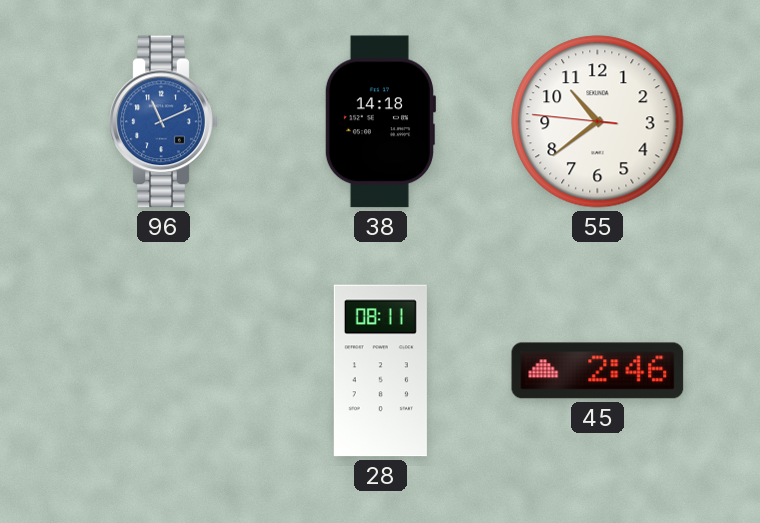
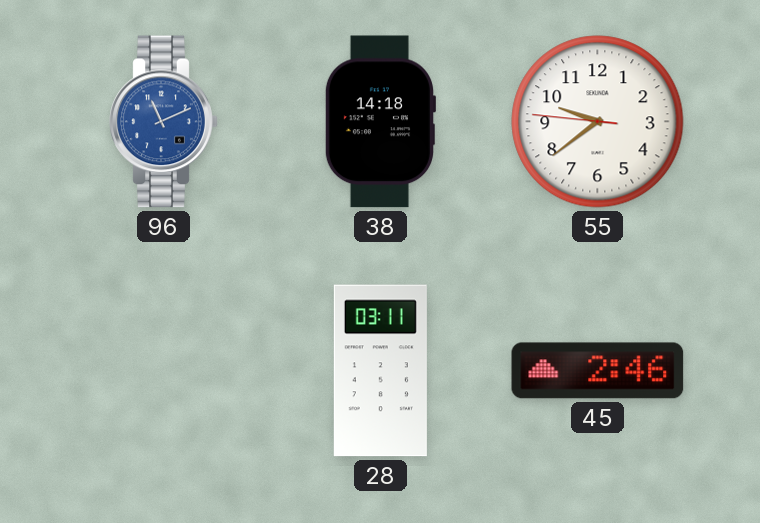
55: 10:38 -> 9:38
28: 08:11 -> 03:11
